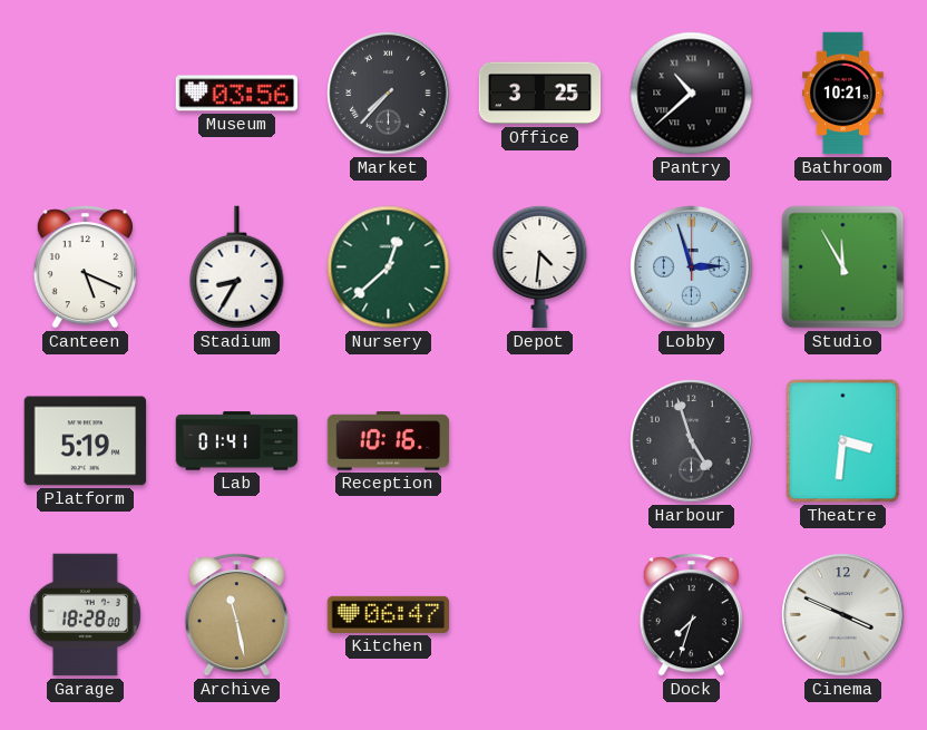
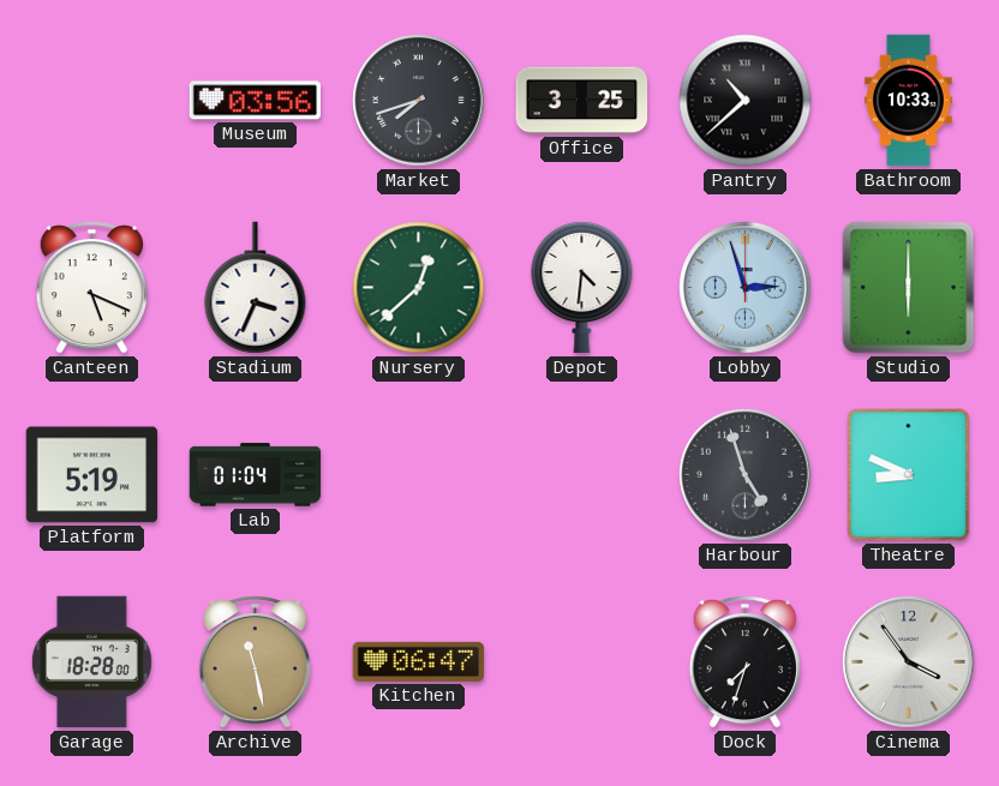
Market: 7:37 -> 7:42
Bathroom: 10:21 -> 10:33
Stadium: 8:35 -> 3:34
Studio: 11:55 -> 6:00
Lab: 01:41 -> 01:04
Reception: 10:16 -> none
Theatre: 3:31 -> 8:49
Cinema: 3:49 -> 3:54
